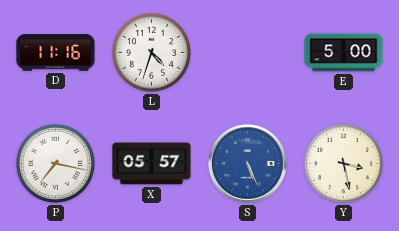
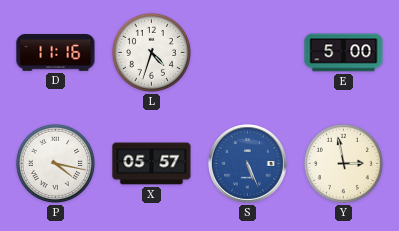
P: 7:17 -> 4:17
Y: 3:28 -> 2:58
